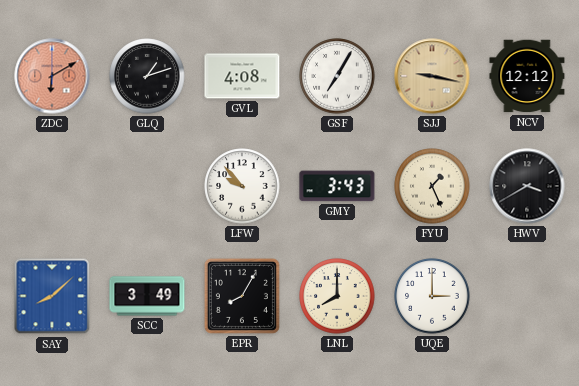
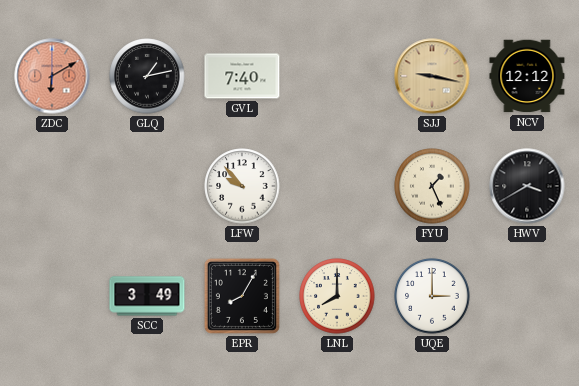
GLQ: 1:12 -> 1:13
GVL: 4:08 -> 7:40
GSF: 7:05 -> none
GMY: 3:43 -> none
SAY: 8:08 -> none
